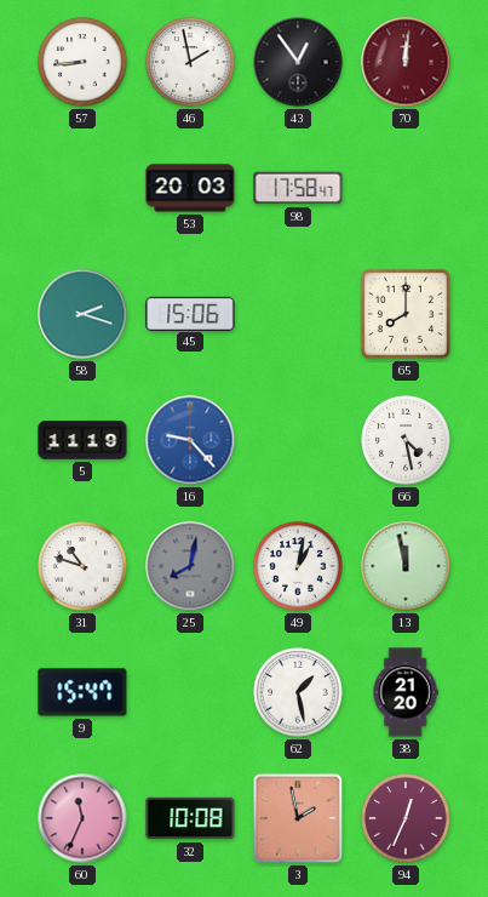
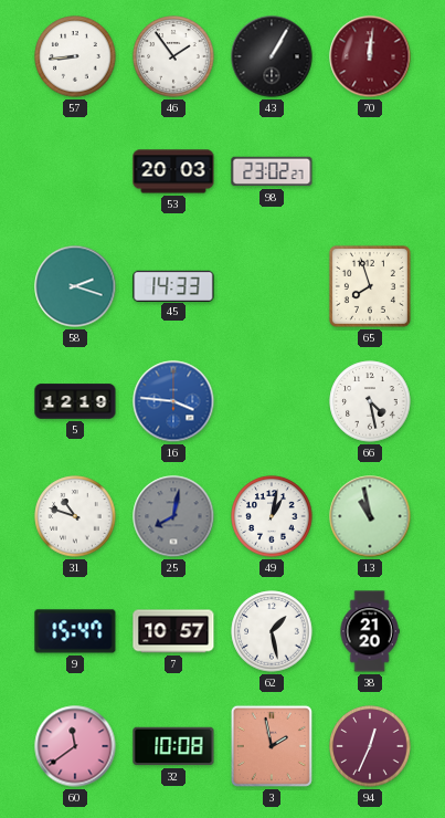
46: 1:58 -> 1:54
43: 12:54 -> 1:05
98: 17:58 -> 23:02
45: 15:06 -> 14:33
65: 8:00 -> 7:57
5: 11:19 -> 12:19
16: 9:23 -> 3:46
13: 11:58 -> 10:58
7: none -> 10:57
60: 11:34 -> 11:39
